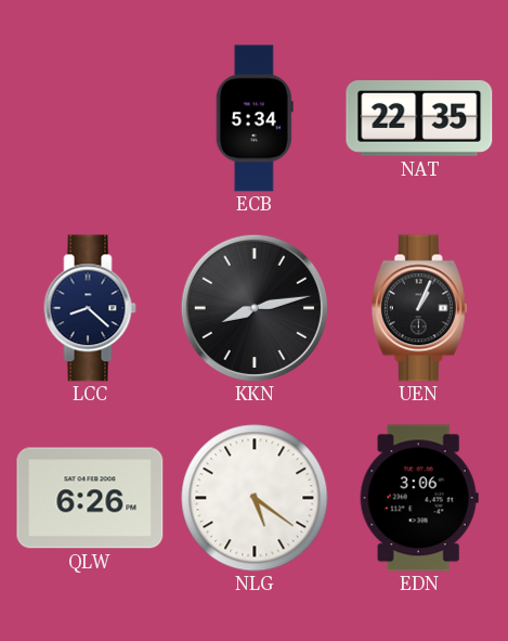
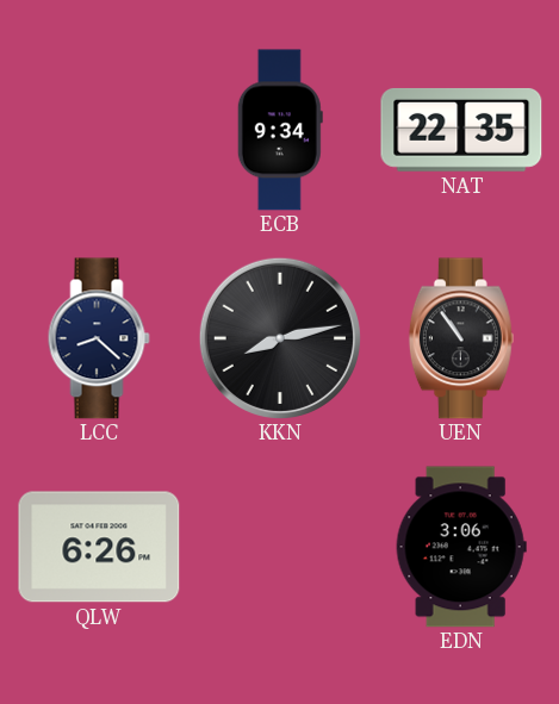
ECB: 5:34 -> 9:34
UEN: 1:04 -> 10:54
NLG: 5:21 -> none
